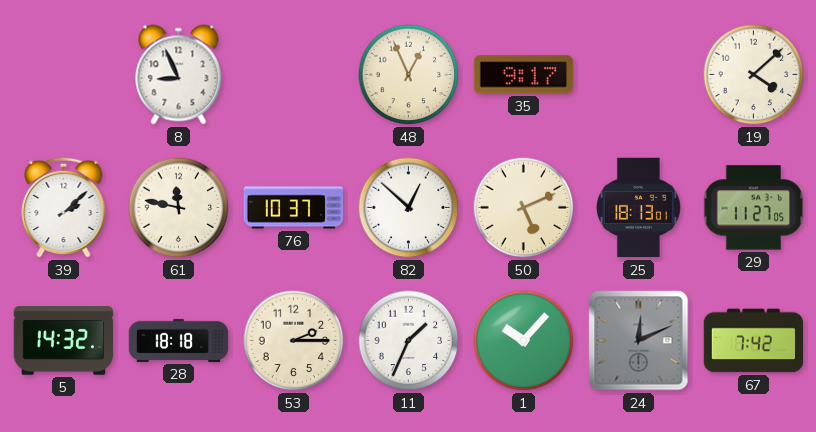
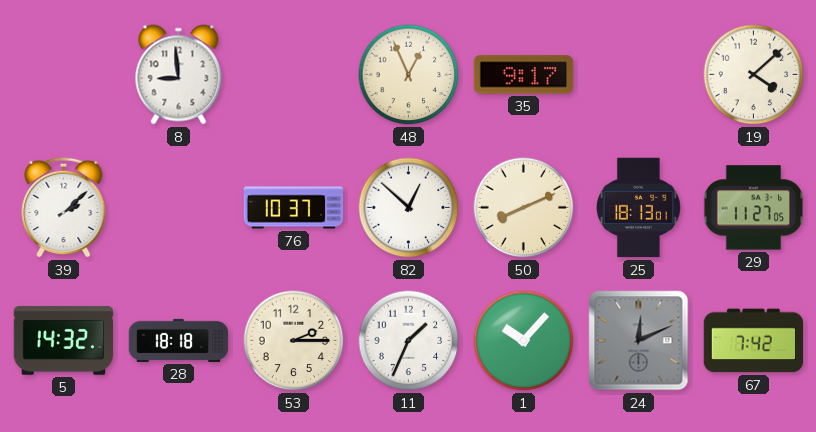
8: 8:56 -> 8:59
61: 11:47 -> none
50: 5:11 -> 8:11
